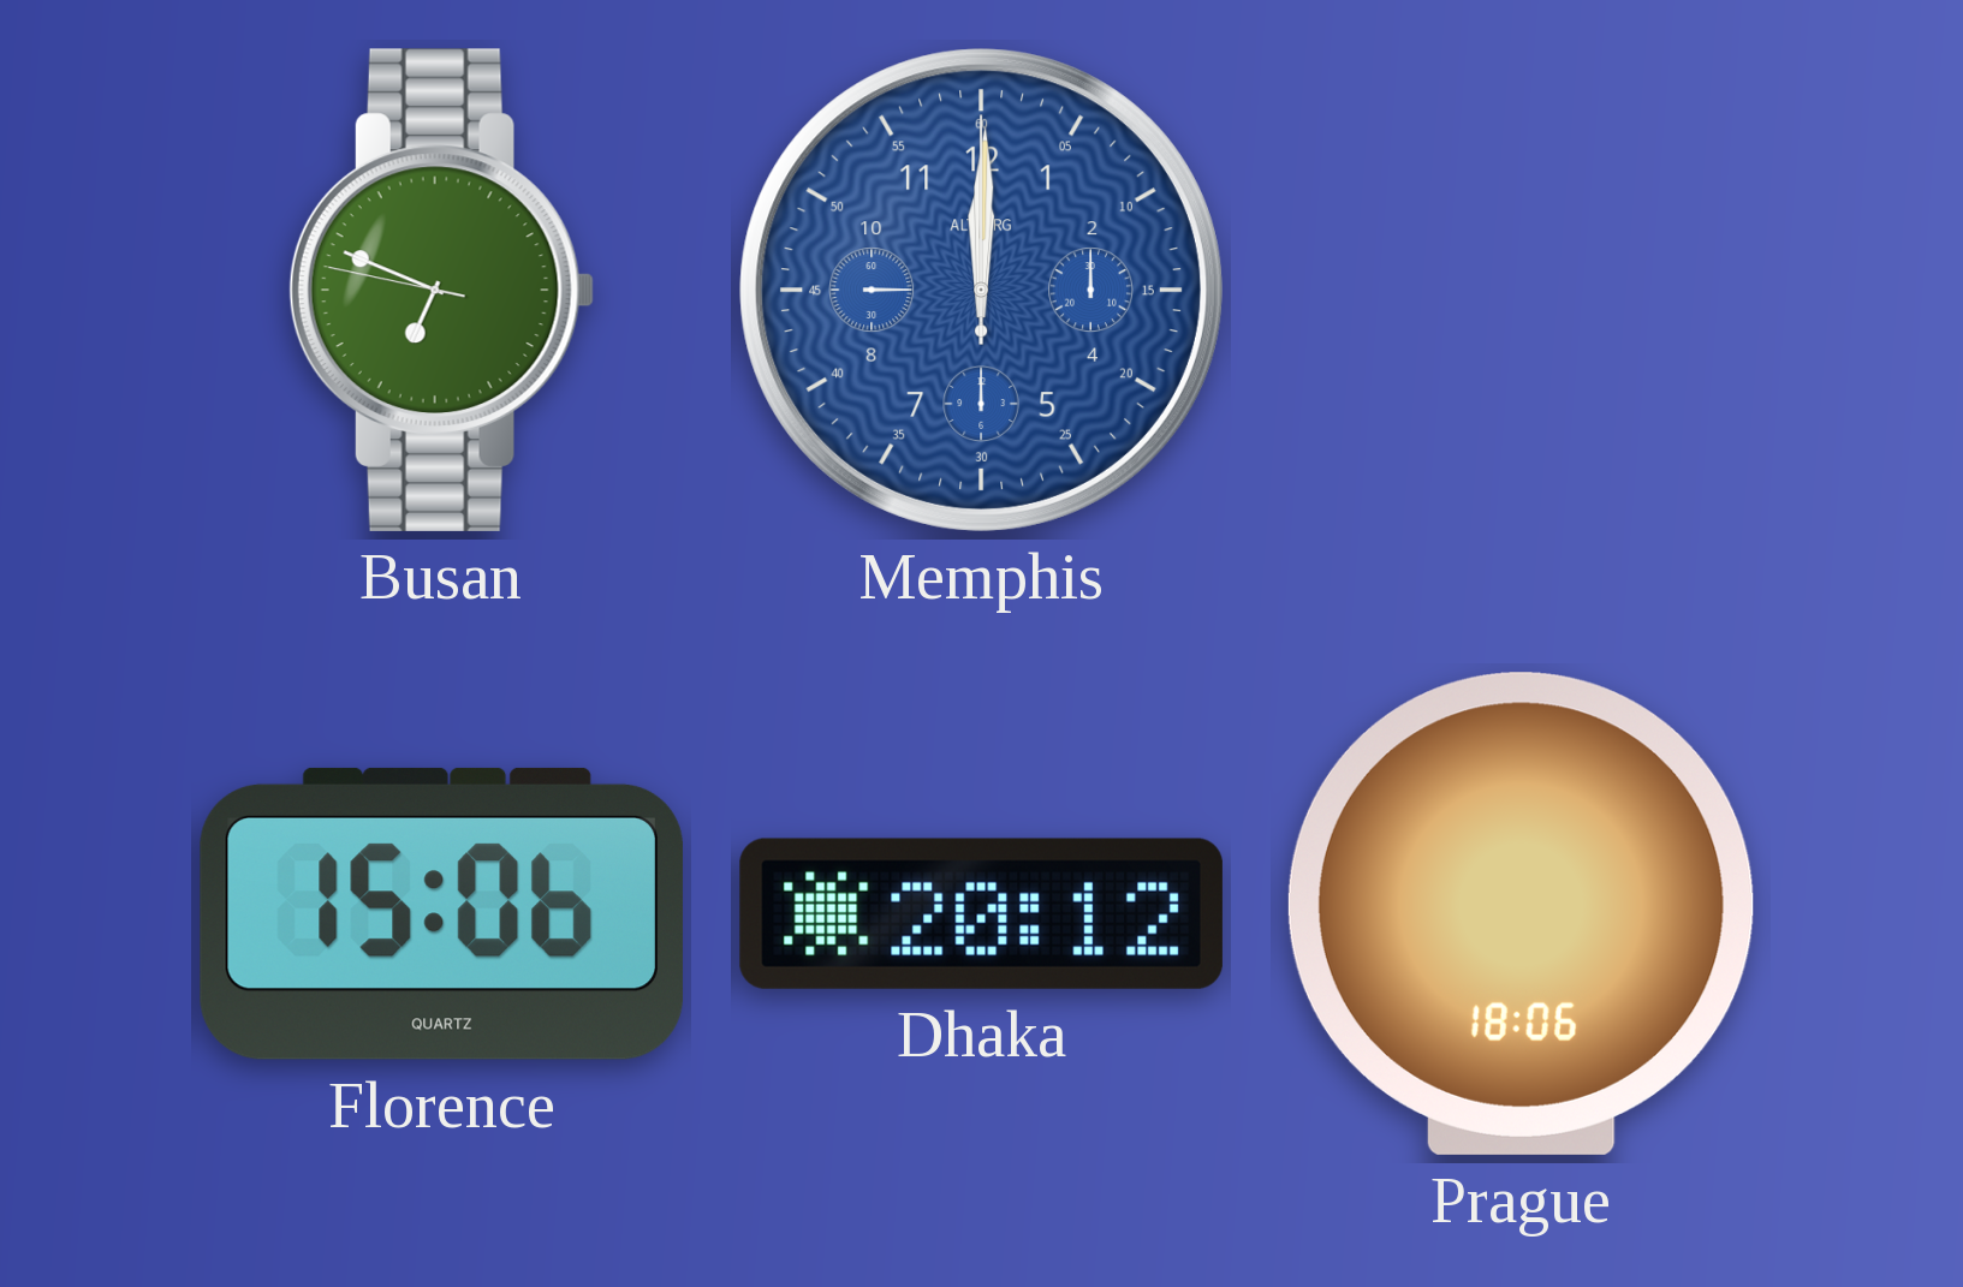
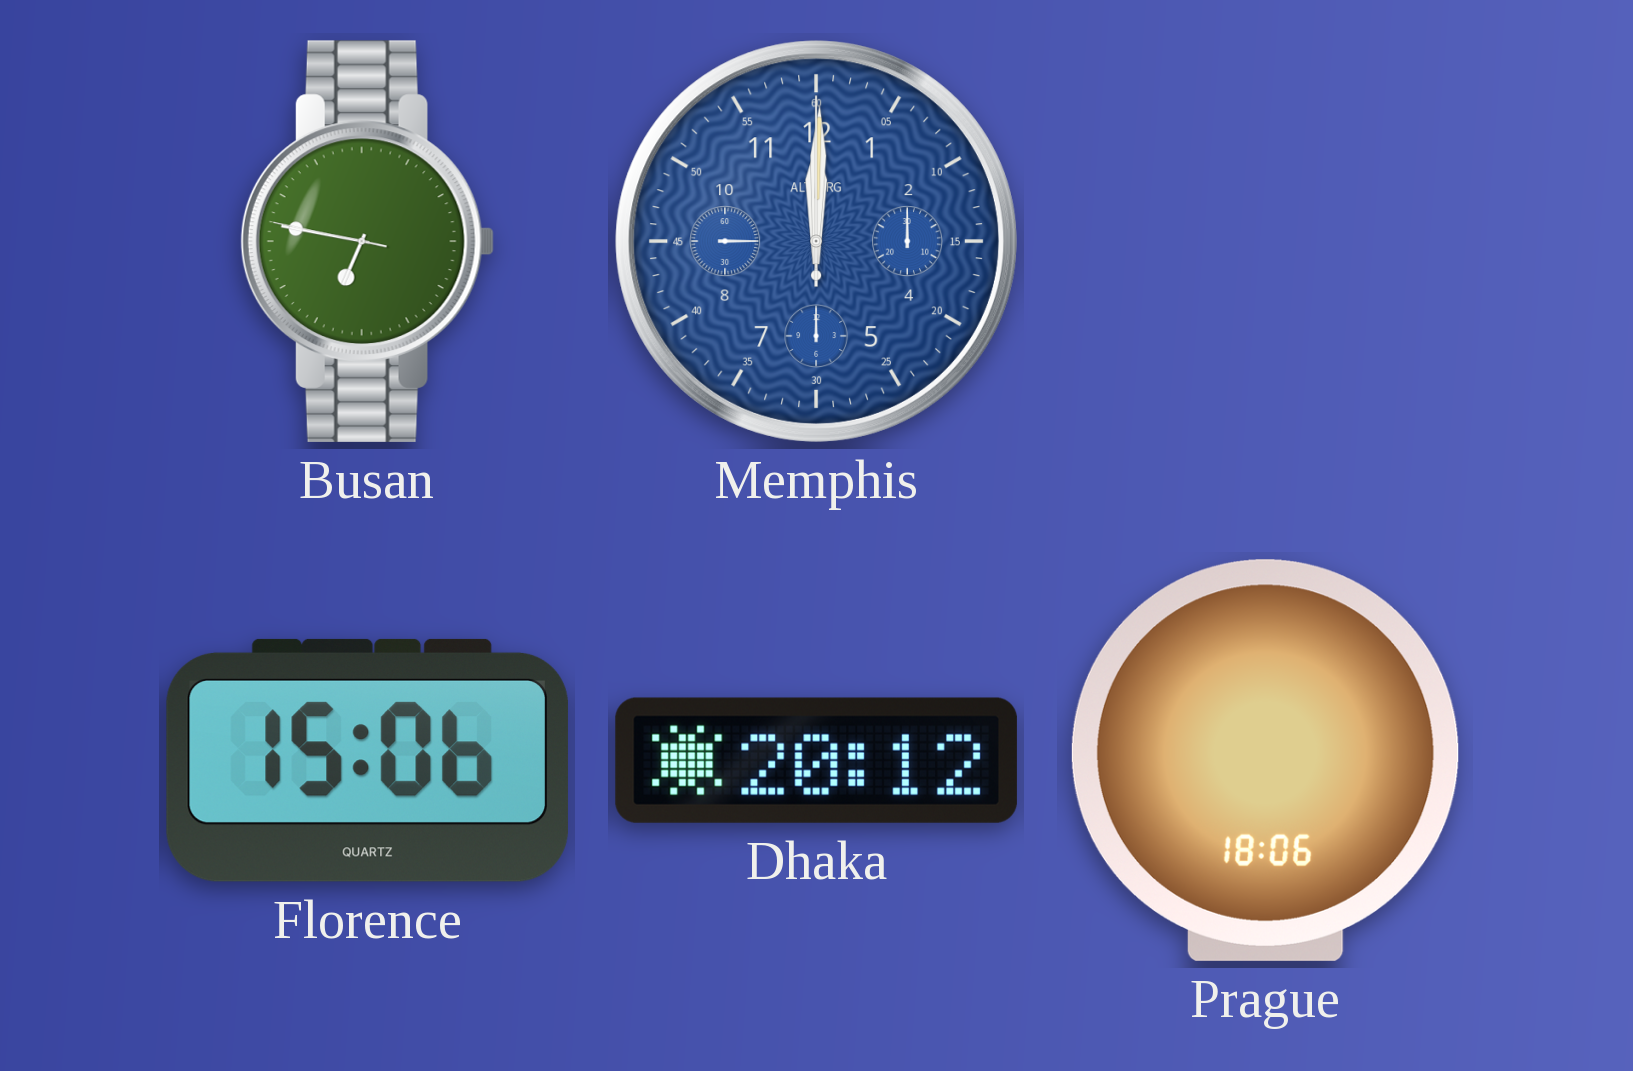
Busan: 6:48 -> 6:46
